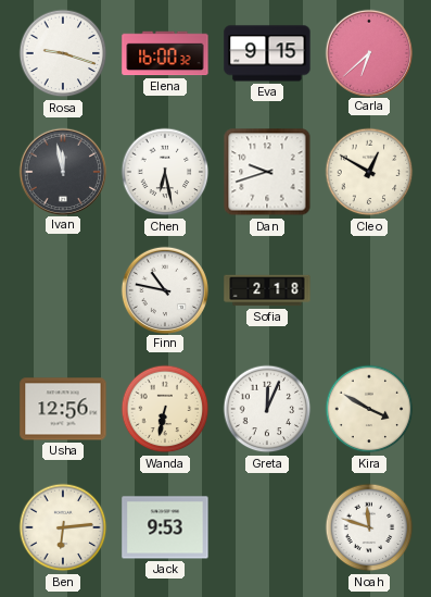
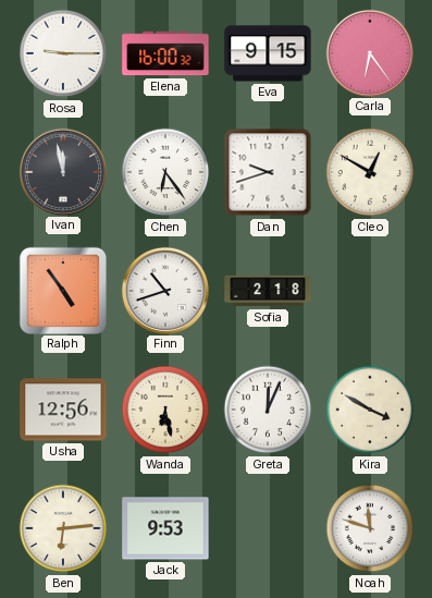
Rosa: 9:18 -> 9:15
Carla: 6:38 -> 6:24
Chen: 6:28 -> 6:24
Ralph: none -> 4:54
Finn: 10:47 -> 10:42
Wanda: 6:32 -> 6:28
